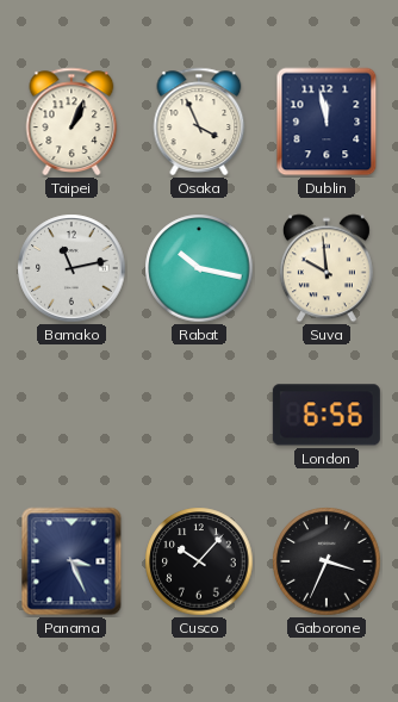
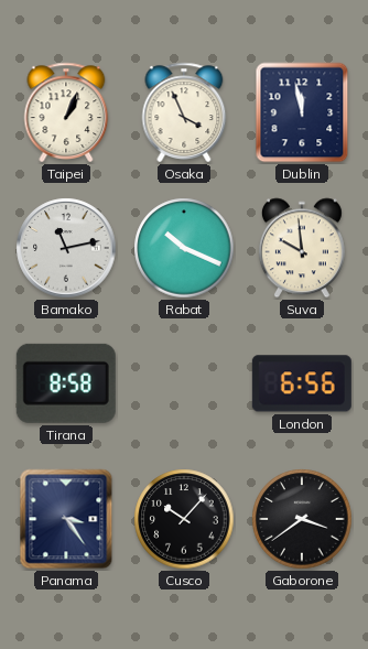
Rabat: 10:17 -> 10:19
Tirana: none -> 8:58
Panama: 3:26 -> 3:24
Gaborone: 3:34 -> 3:39
